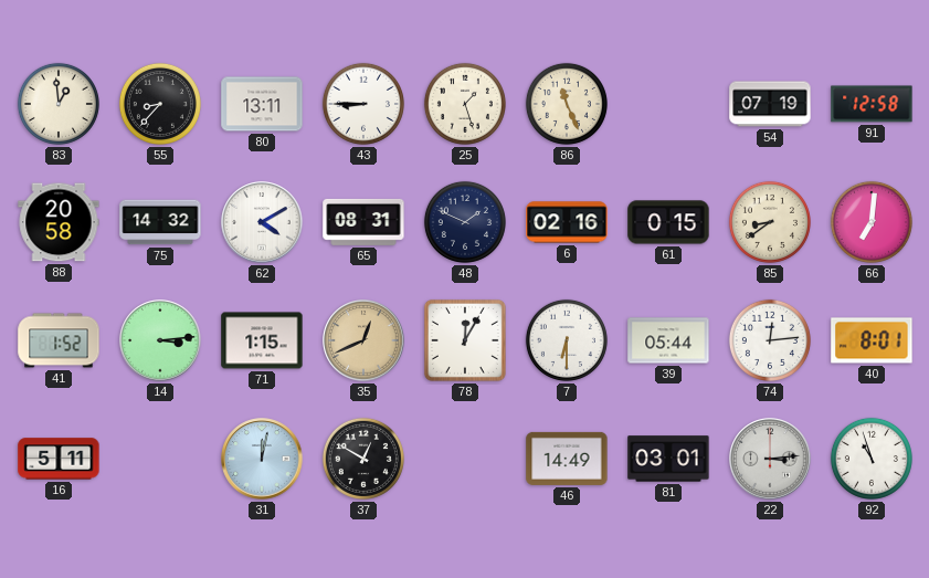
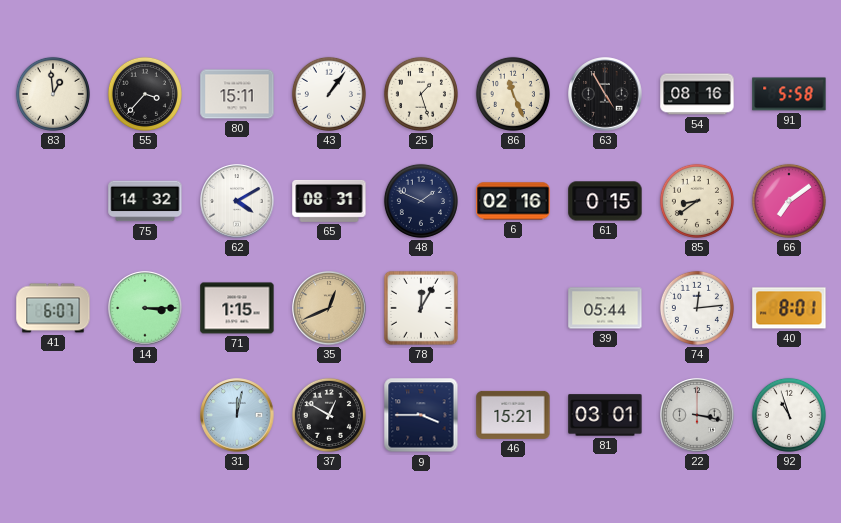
55: 8:37 -> 3:37
80: 13:11 -> 15:11
43: 8:45 -> 1:06
63: none -> 4:55
54: 07:19 -> 08:16
91: 12:58 -> 5:58
88: 20:58 -> none
66: 7:01 -> 7:09
41: 1:52 -> 6:07
14: 3:14 -> 3:15
7: 6:30 -> none
16: 5:11 -> none
9: none -> 3:45
46: 14:49 -> 15:21
22: 3:14 -> 3:17
